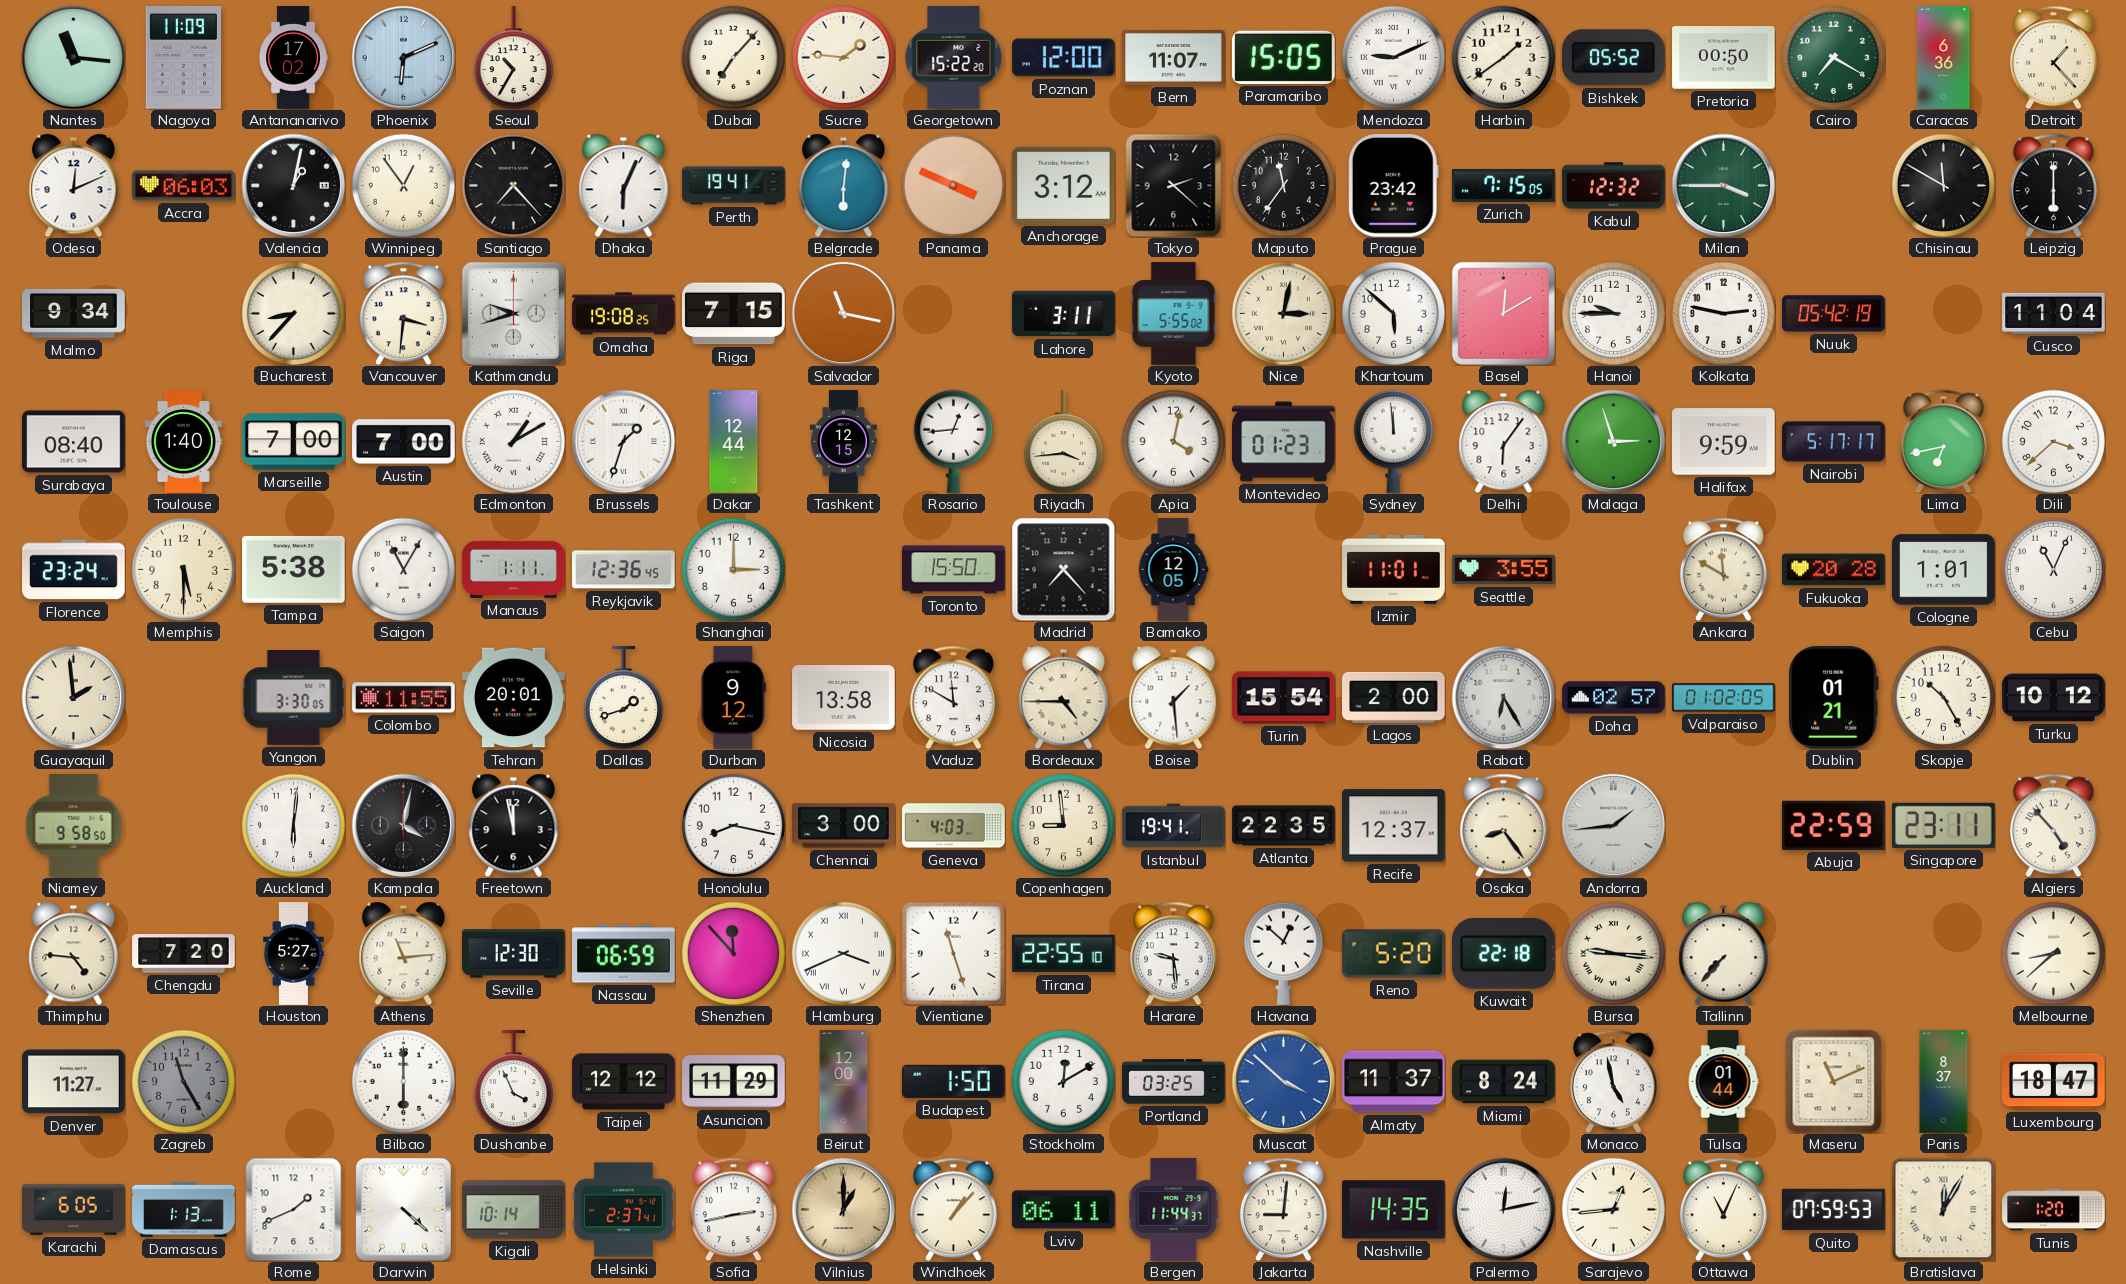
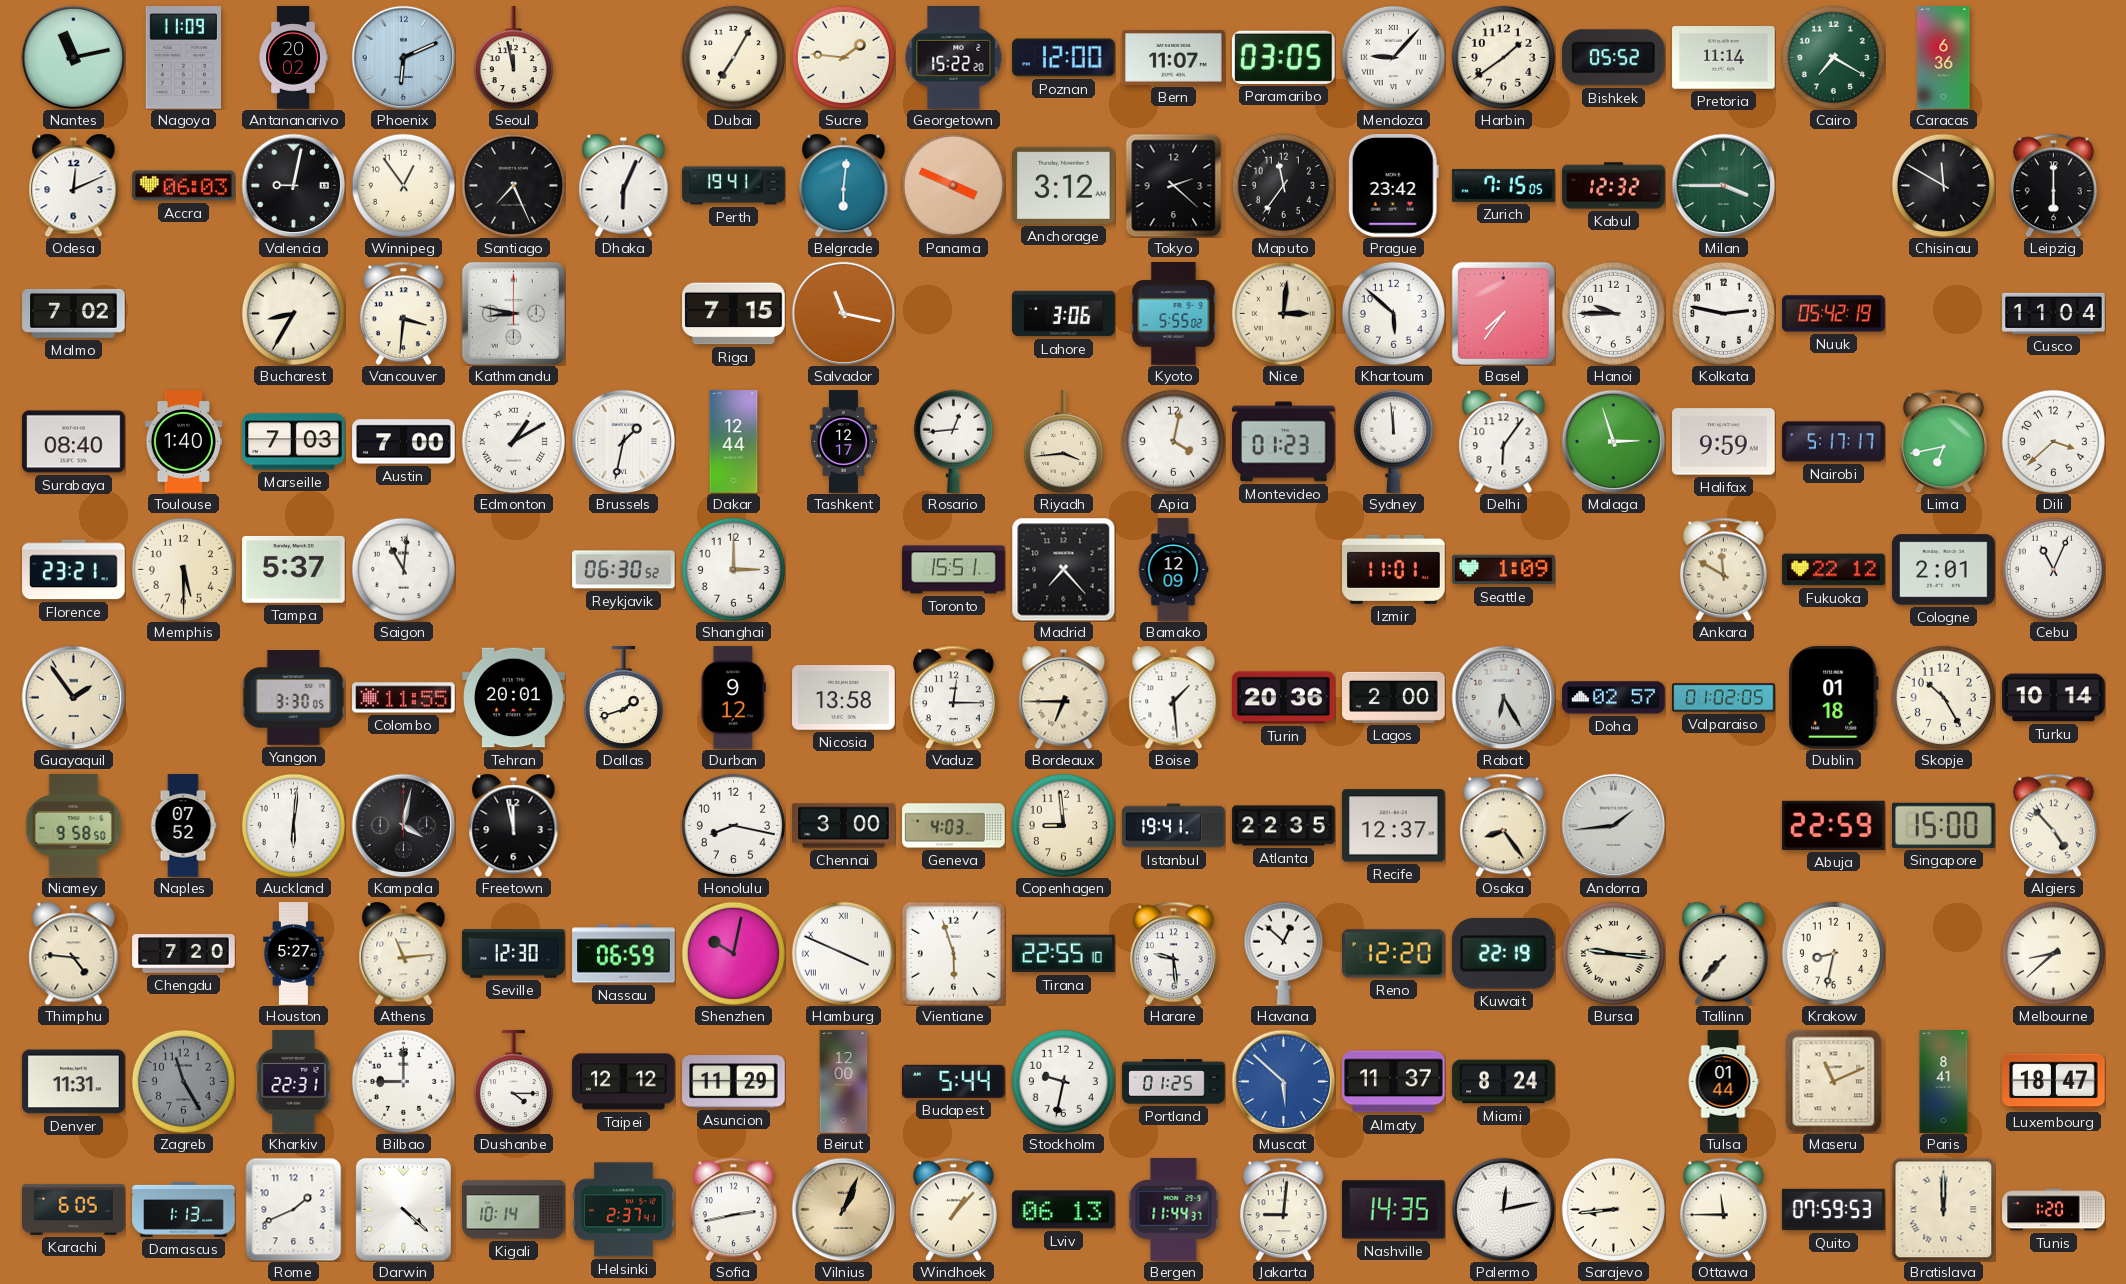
Nantes: 11:16 -> 11:13
Antananarivo: 17:02 -> 20:02
Seoul: 10:35 -> 11:58
Dubai: 7:07 -> 7:05
Paramaribo: 15:05 -> 03:05
Mendoza: 9:11 -> 9:07
Pretoria: 00:50 -> 11:14
Detroit: 1:23 -> none
Valencia: 1:02 -> 9:02
Santiago: 7:23 -> 7:26
Malmo: 9:34 -> 7:02
Bucharest: 8:37 -> 8:35
Kathmandu: 9:42 -> 8:47
Omaha: 19:08 -> none
Lahore: 3:11 -> 3:06
Nice: 3:02 -> 3:01
Basel: 12:10 -> 7:36
Marseille: 7:00 -> 7:03
Brussels: 1:33 -> 1:32
Tashkent: 12:15 -> 12:17
Florence: 23:24 -> 23:21
Tampa: 5:38 -> 5:37
Saigon: 11:05 -> 11:01
Manaus: 1:11 -> none
Reykjavik: 12:36 -> 06:30
Toronto: 15:50 -> 15:51
Bamako: 12:05 -> 12:09
Seattle: 3:55 -> 1:09
Fukuoka: 20:28 -> 22:12
Cologne: 1:01 -> 2:01
Guayaquil: 1:59 -> 1:54
Vaduz: 11:50 -> 12:15
Bordeaux: 4:45 -> 6:45
Turin: 15:54 -> 20:36
Dublin: 01:21 -> 01:18
Turku: 10:12 -> 10:14
Naples: none -> 07:52
Singapore: 23:11 -> 15:00
Shenzhen: 11:53 -> 10:02
Hamburg: 3:41 -> 3:49
Vientiane: 11:27 -> 5:57
Reno: 5:20 -> 12:20
Kuwait: 22:18 -> 22:19
Krakow: none -> 8:32
Denver: 11:27 -> 11:31
Kharkiv: none -> 22:31
Bilbao: 6:00 -> 9:00
Dushanbe: 3:56 -> 4:15
Budapest: 1:50 -> 5:44
Stockholm: 12:10 -> 9:32
Portland: 03:25 -> 01:25
Muscat: 3:52 -> 5:52
Monaco: 4:58 -> none
Paris: 8:37 -> 8:41
Vilnius: 1:00 -> 1:04
Lviv: 06:11 -> 06:13
Sarajevo: 12:44 -> 8:44
Ottawa: 11:04 -> 11:45
Bratislava: 12:05 -> 12:00
